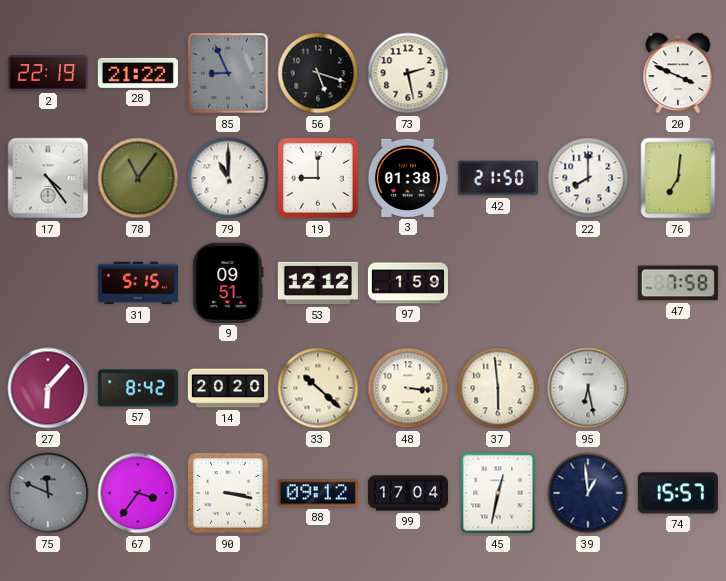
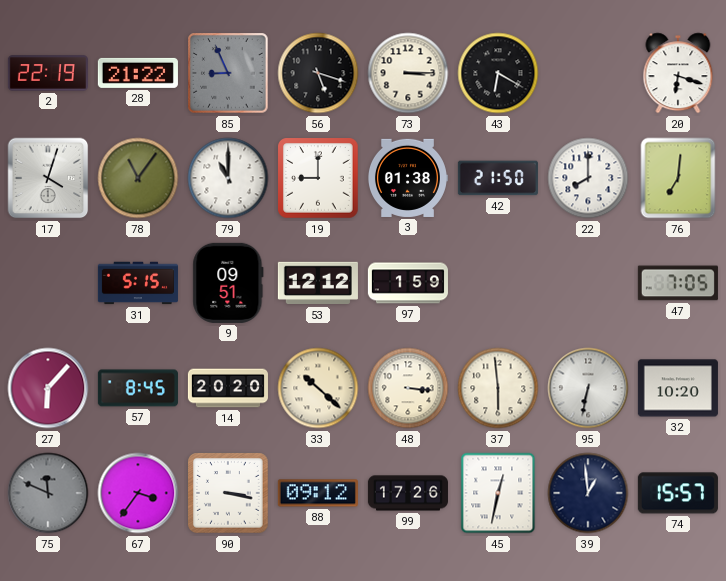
73: 2:28 -> 3:15
43: none -> 6:20
20: 3:49 -> 6:18
17: 4:24 -> 4:03
47: 7:58 -> 7:05
57: 8:42 -> 8:45
95: 6:28 -> 6:32
32: none -> 10:20
99: 17:04 -> 17:26
